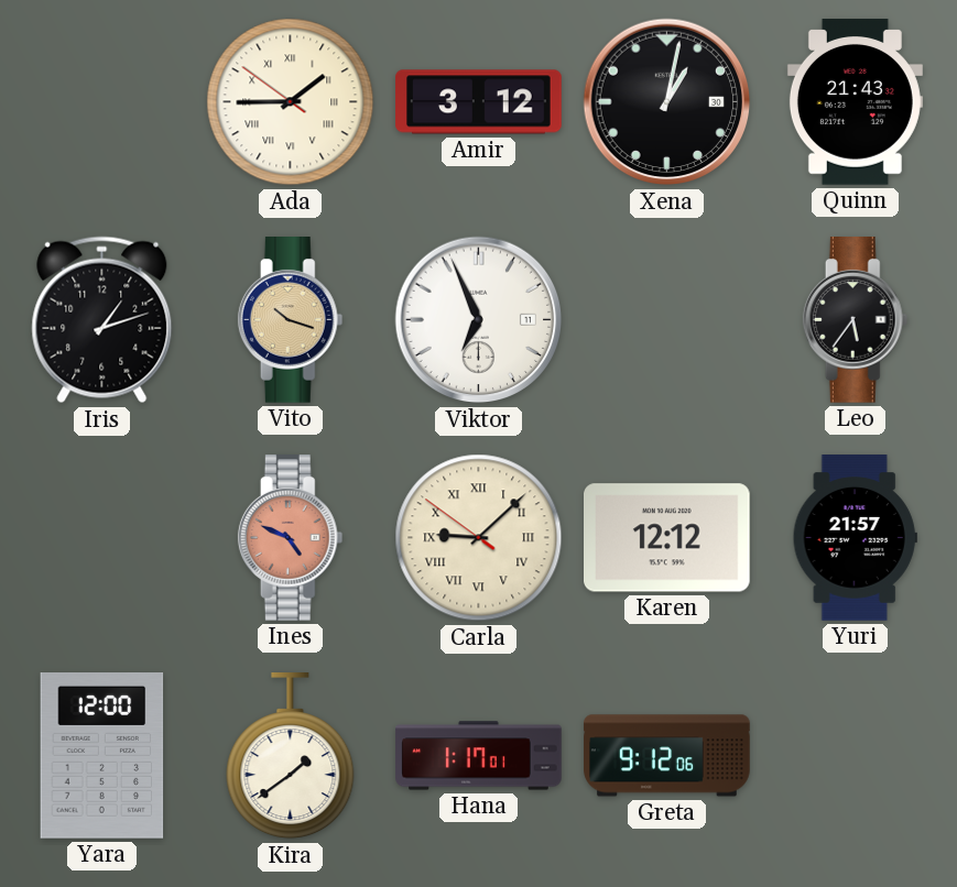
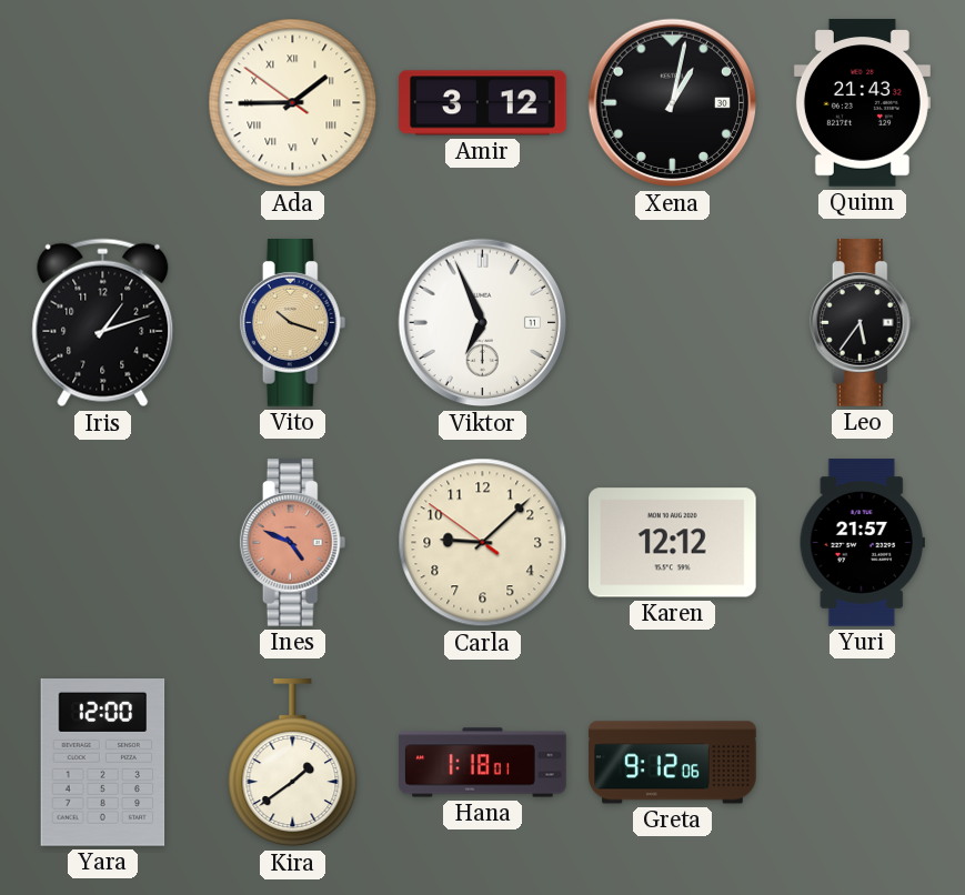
Carla numerals: Roman -> Arabic
Hana: 1:17 -> 1:18
